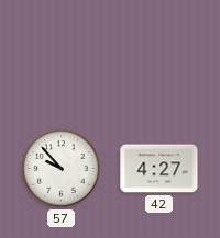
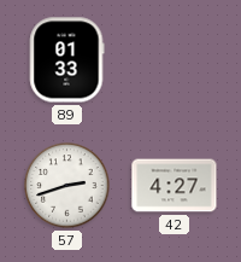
89: none -> 01:33
57: 9:53 -> 2:42
